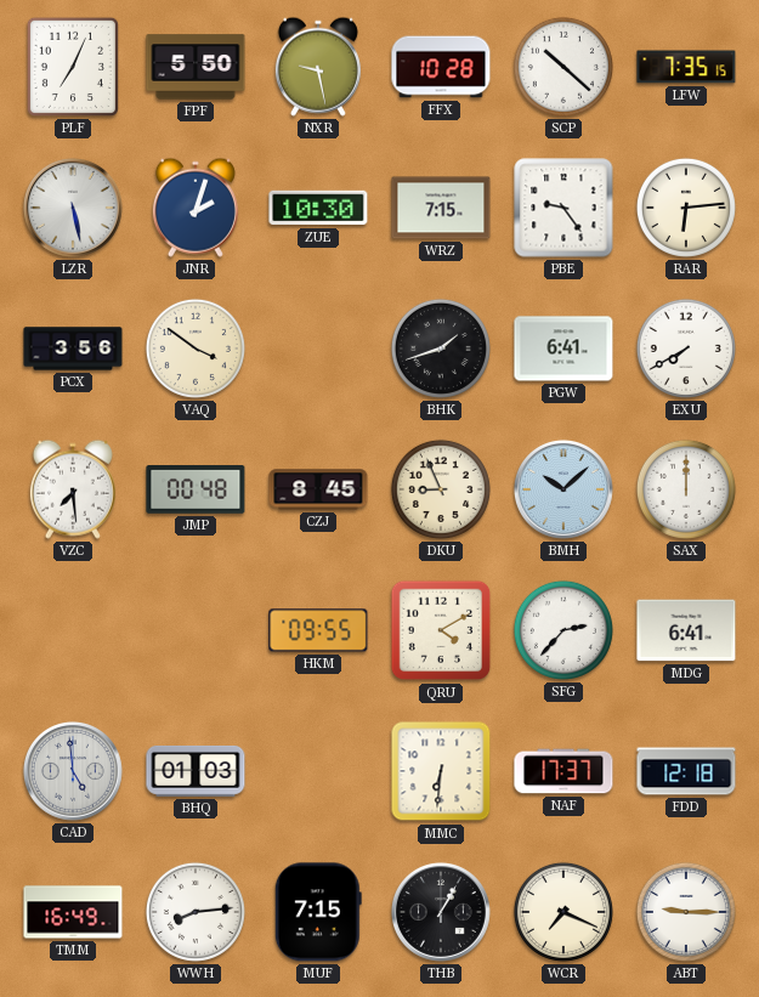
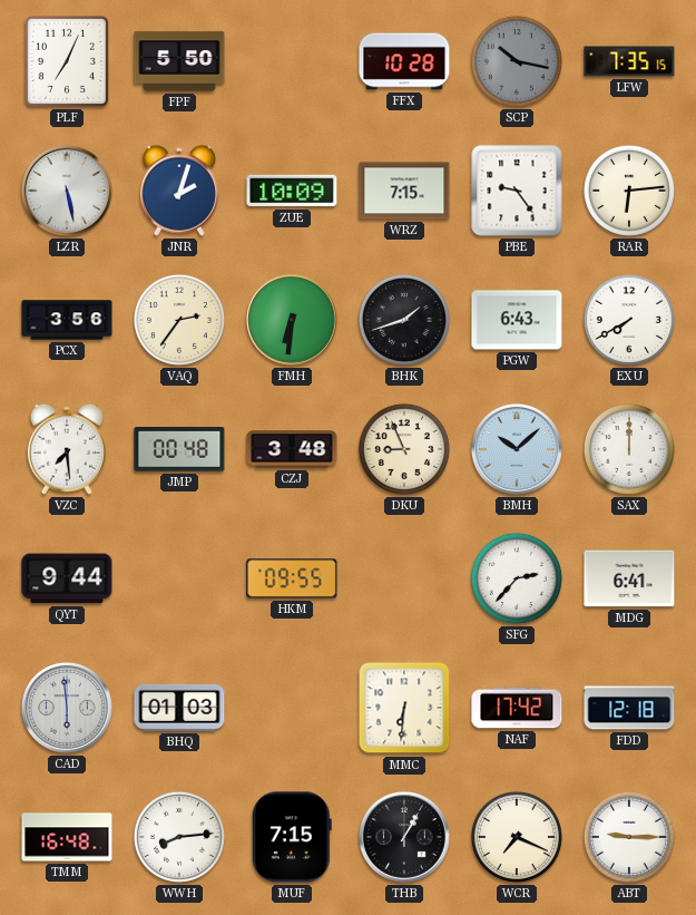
NXR: 9:28 -> none
SCP: 10:22 -> 10:17
SCP dial: white -> grey
ZUE: 10:30 -> 10:09
VAQ: 3:51 -> 2:36
FMH: none -> 6:31
PGW: 6:41 -> 6:43
CZJ: 8:45 -> 3:48
QYT: none -> 9:44
QRU: 4:10 -> none
CAD: 4:59 -> 5:59
NAF: 17:37 -> 17:42
TMM: 16:49 -> 16:48
